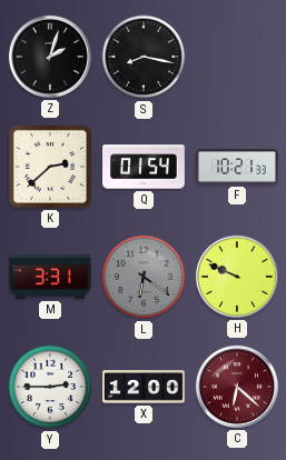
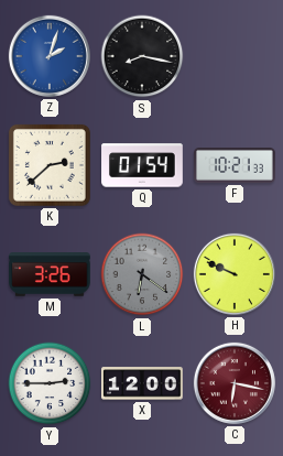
Z dial: black -> blue
M: 3:31 -> 3:26
C: 6:22 -> 6:17
